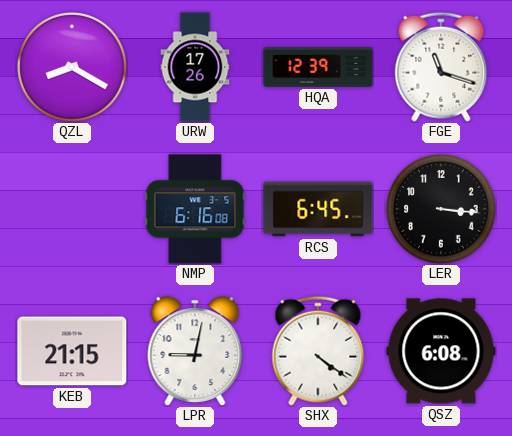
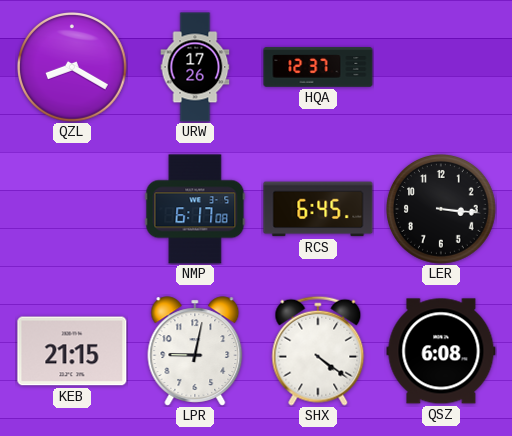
HQA: 12:39 -> 12:37
FGE: 11:18 -> none
NMP: 6:16 -> 6:17
